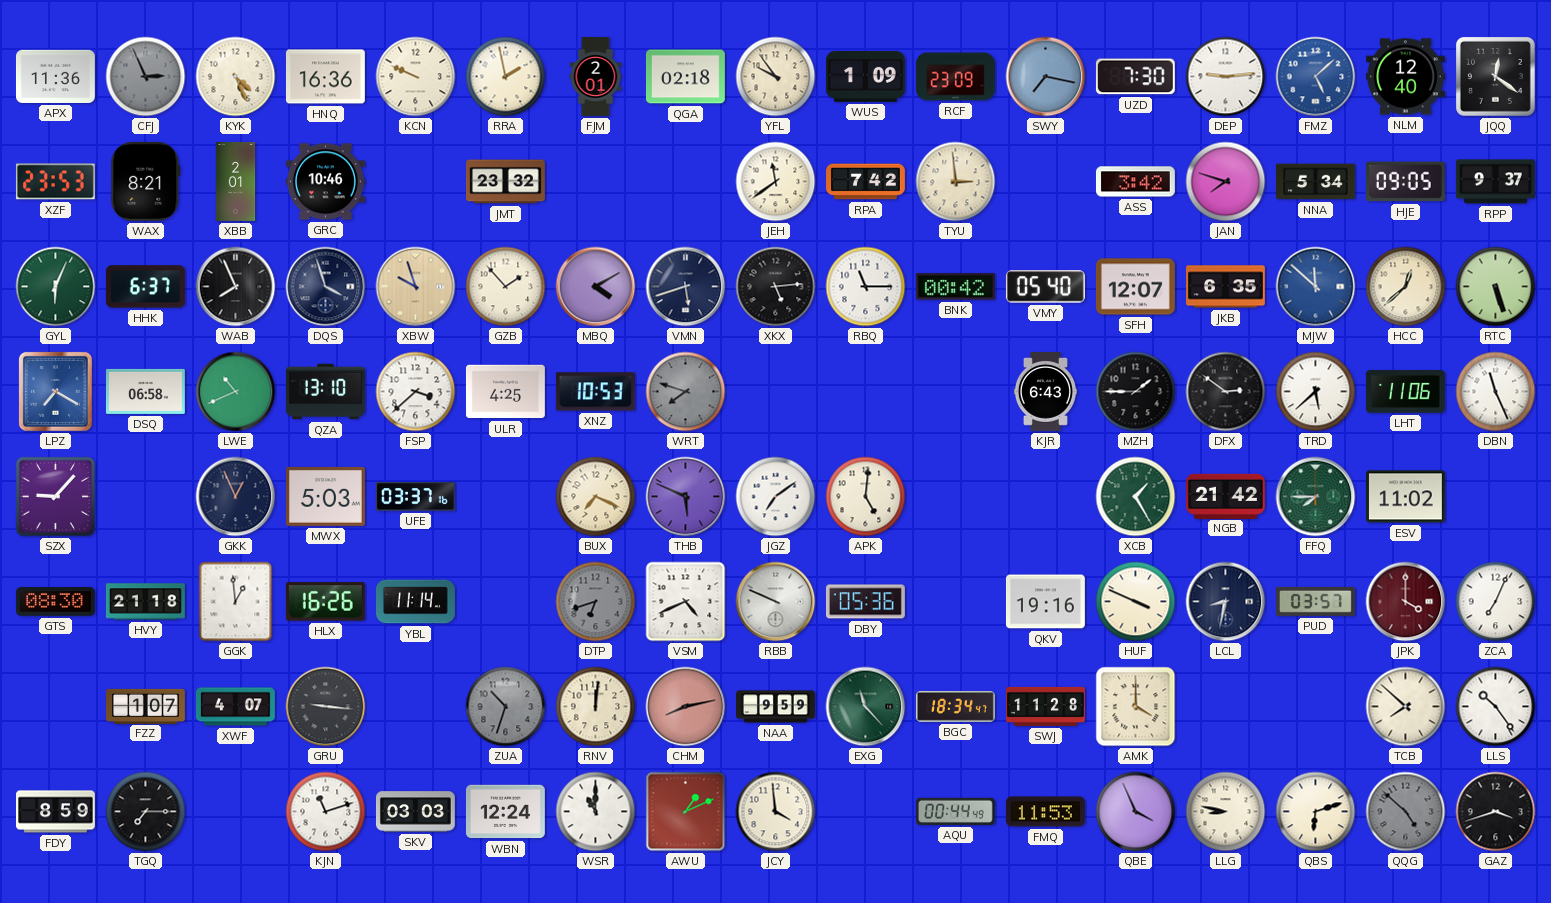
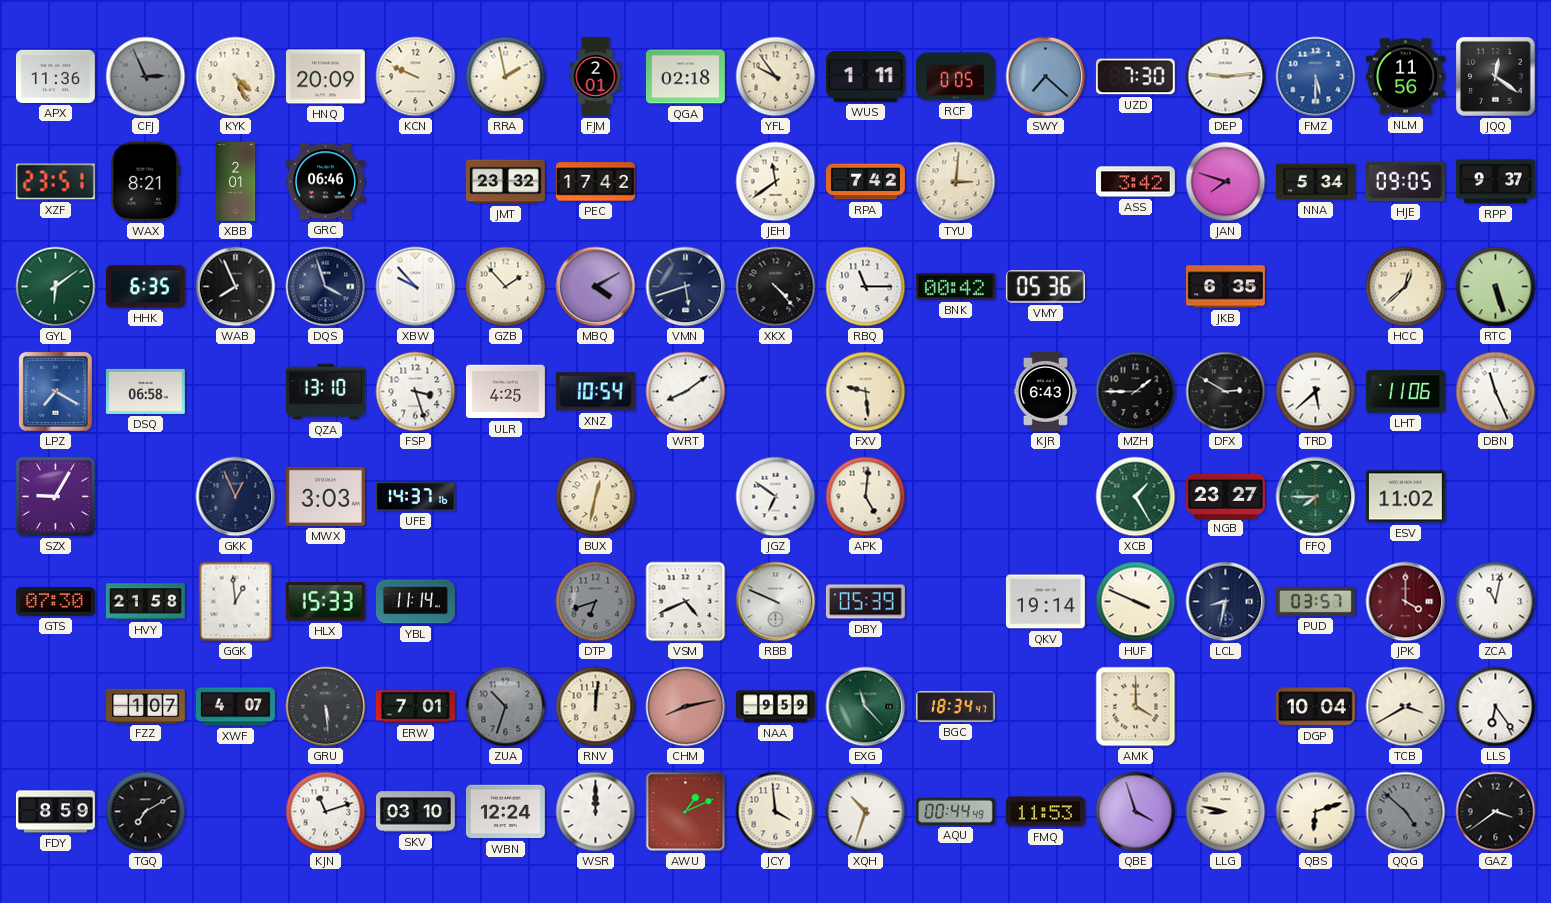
HNQ: 16:36 -> 20:09
WUS: 1:09 -> 1:11
RCF: 23:09 -> 0:05
SWY: 7:17 -> 7:22
FMZ: 5:08 -> 5:30
NLM: 12:40 -> 11:56
XZF: 23:53 -> 23:51
GRC: 10:46 -> 06:46
PEC: none -> 17:42
TYU: 2:59 -> 3:01
GYL: 6:04 -> 6:09
HHK: 6:37 -> 6:35
XBW: 9:57 -> 9:53
XBW dial: champagne -> white
XKX: 5:14 -> 4:23
VMY: 05:40 -> 05:36
SFH: 12:07 -> none
MJW: 11:52 -> none
LWE: 10:41 -> none
FSP: 3:38 -> 3:27
XNZ: 10:53 -> 10:54
WRT: 7:48 -> 8:09
WRT dial: grey -> white
FXV: none -> 9:29
DFX: 2:51 -> 2:50
SZX: 9:07 -> 9:05
MWX: 5:03 -> 3:03
UFE: 03:37 -> 14:37
BUX: 7:19 -> 12:32
THB: 5:49 -> none
JGZ: 7:09 -> 6:51
NGB: 21:42 -> 23:27
GTS: 08:30 -> 07:30
HVY: 21:18 -> 21:58
HLX: 16:26 -> 15:33
DBY: 05:36 -> 05:39
QKV: 19:16 -> 19:14
ZCA: 7:04 -> 11:02
GRU: 9:16 -> 5:29
ERW: none -> 7:01
SWJ: 11:28 -> none
DGP: none -> 10:04
TCB: 7:52 -> 3:40
LLS: 10:24 -> 6:24
TGQ: 7:15 -> 7:10
SKV: 03:03 -> 03:10
WSR: 11:00 -> 12:00
XQH: none -> 10:33
QBE: 3:56 -> 3:57
GAZ: 3:42 -> 3:39
